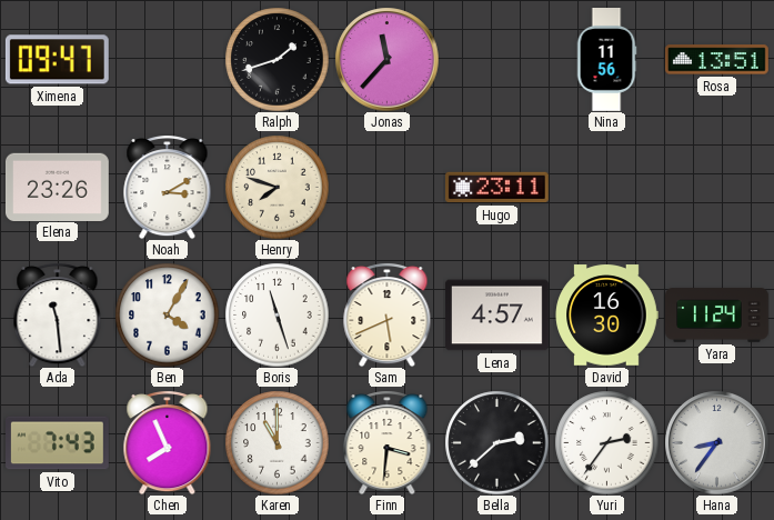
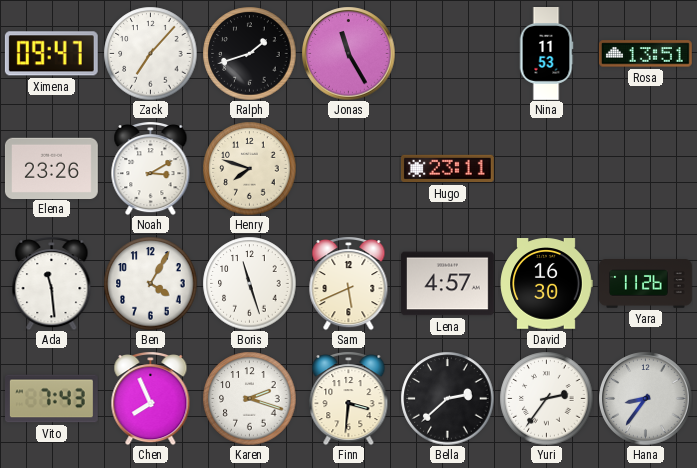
Zack: none -> 7:07
Jonas: 11:37 -> 11:25
Nina: 11:56 -> 11:53
Yara: 11:24 -> 11:26
Karen: 11:00 -> 2:18
